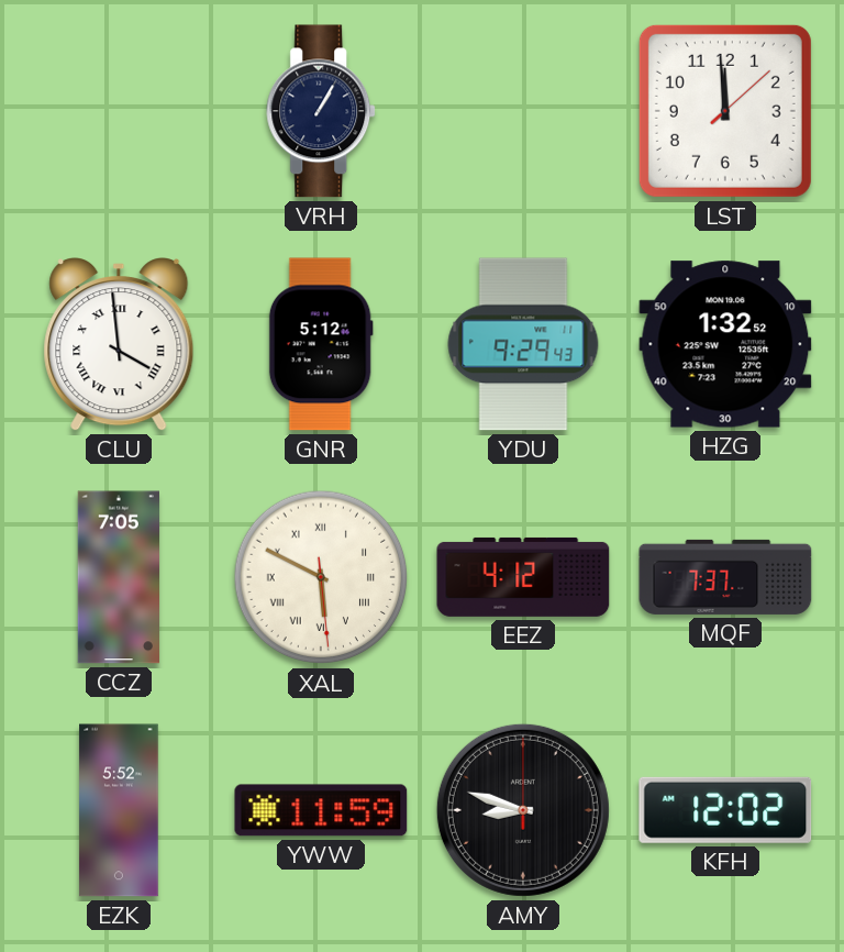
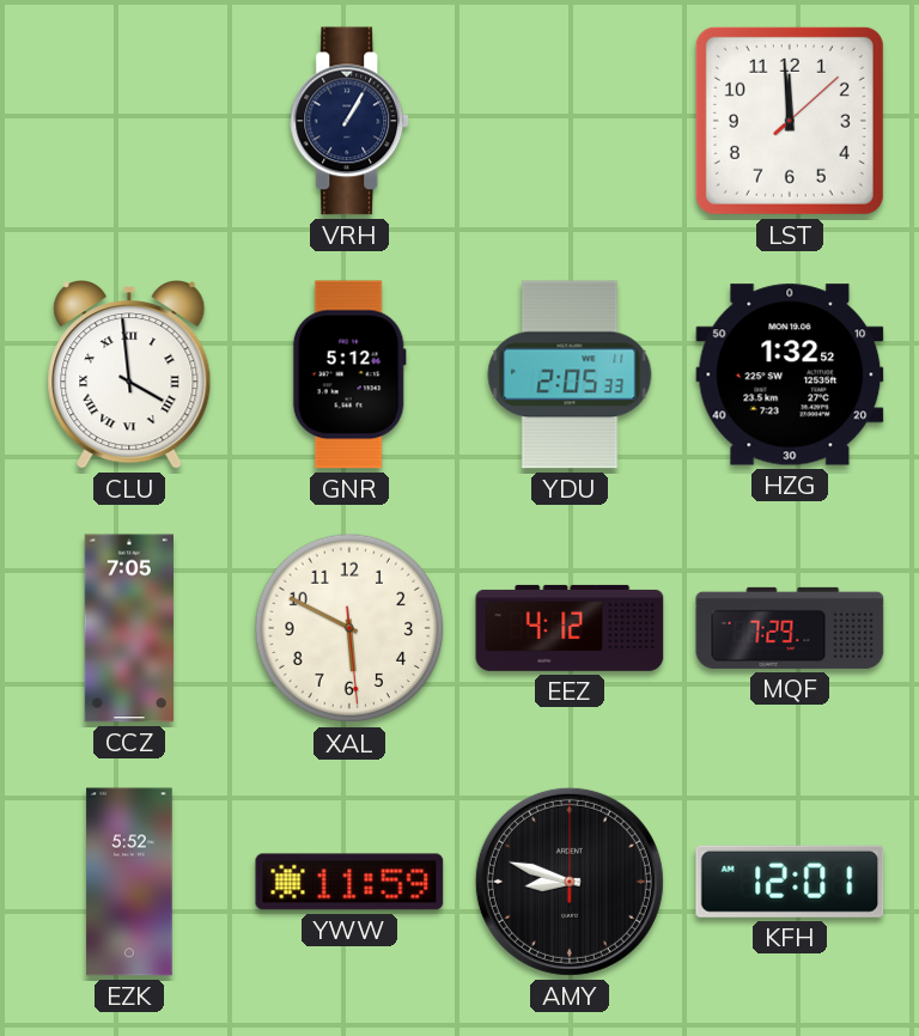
YDU: 9:29 -> 2:05
XAL numerals: Roman -> Arabic
MQF: 7:37 -> 7:29
KFH: 12:02 -> 12:01
